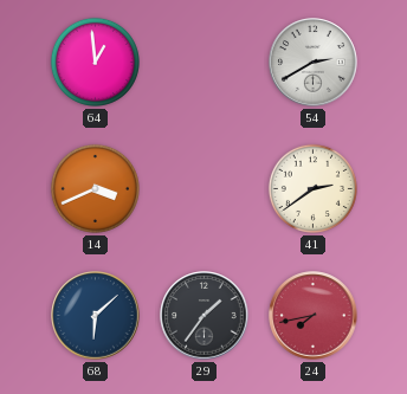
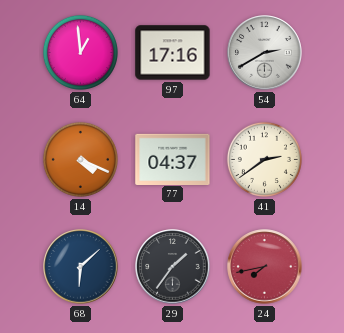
97: none -> 17:16
14: 3:41 -> 4:19
77: none -> 04:37
